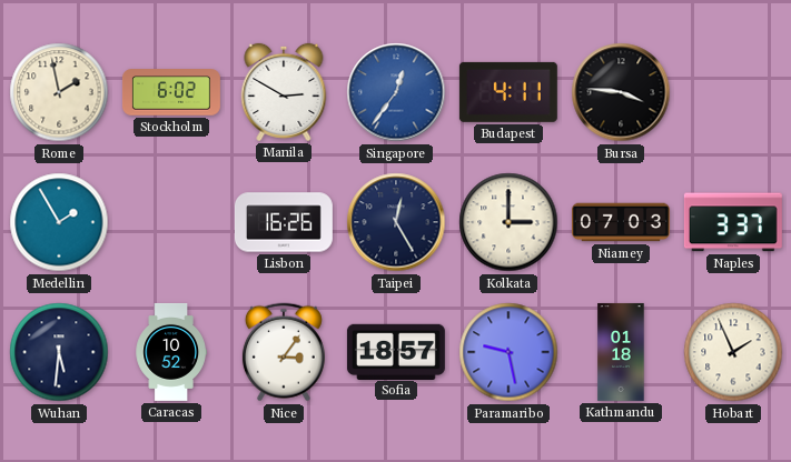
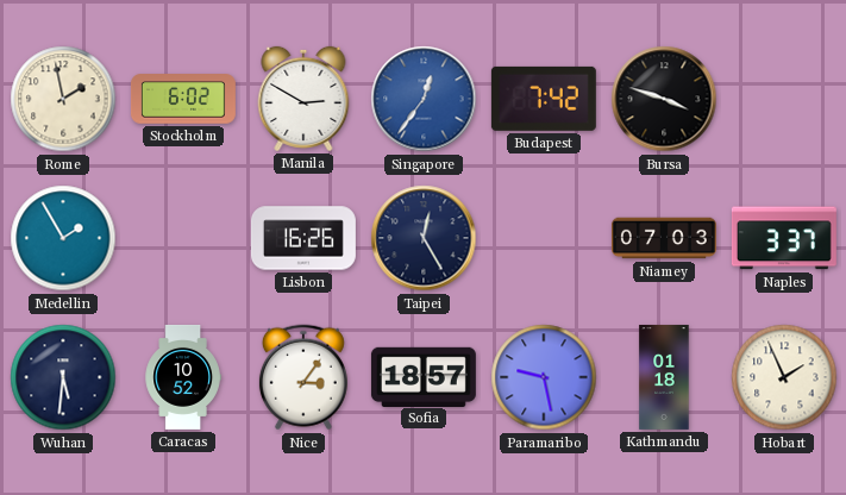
Budapest: 4:11 -> 7:42
Bursa: 3:46 -> 3:48
Kolkata: 3:00 -> none
